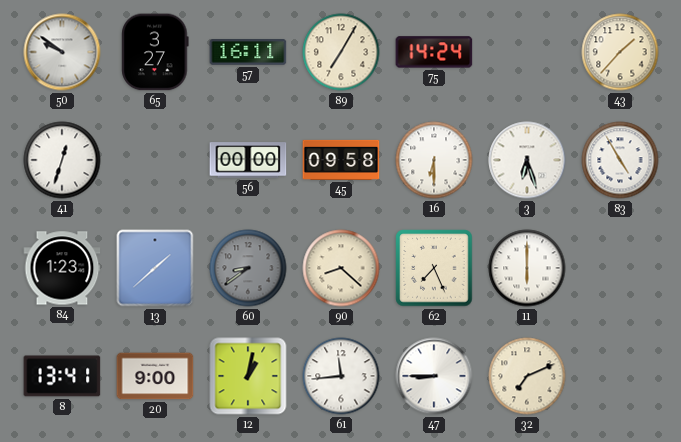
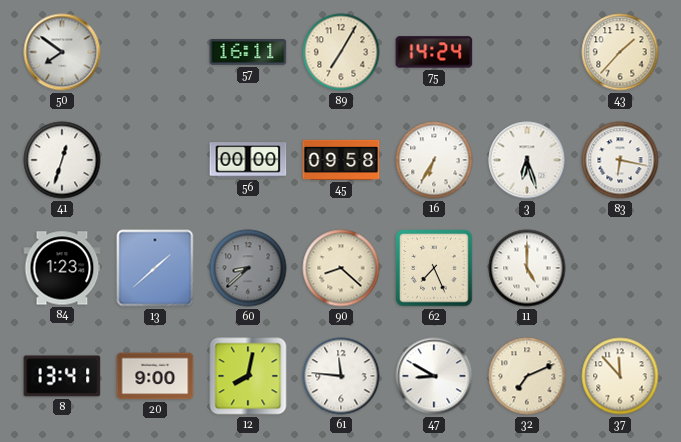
50: 9:51 -> 7:51
65: 3:27 -> none
16: 6:30 -> 6:35
83: 4:55 -> 6:17
60: 8:39 -> 8:38
11: 6:00 -> 5:00
12: 1:02 -> 8:02
61: 11:44 -> 11:46
47: 8:45 -> 8:50
37: none -> 11:53
